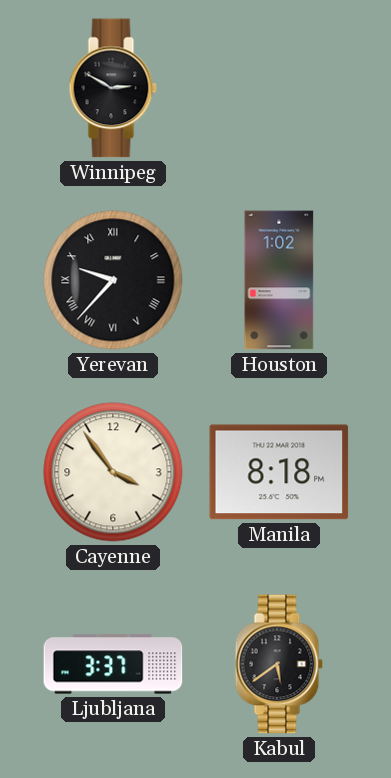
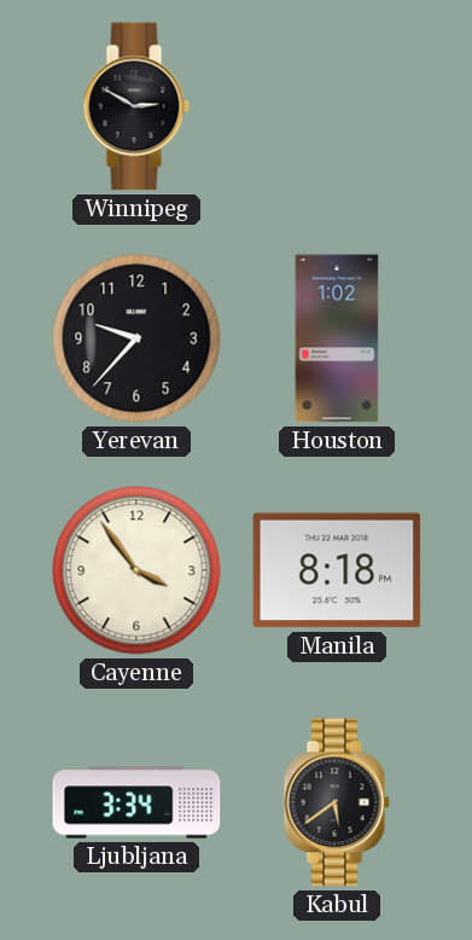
Yerevan numerals: Roman -> Arabic
Ljubljana: 3:37 -> 3:34
